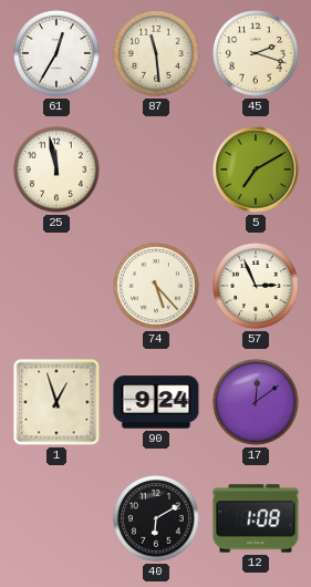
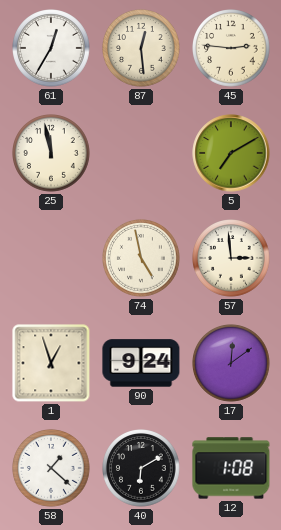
87: 11:29 -> 12:29
45: 2:18 -> 2:46
74: 5:23 -> 4:58
57: 2:56 -> 2:59
58: none -> 1:22
